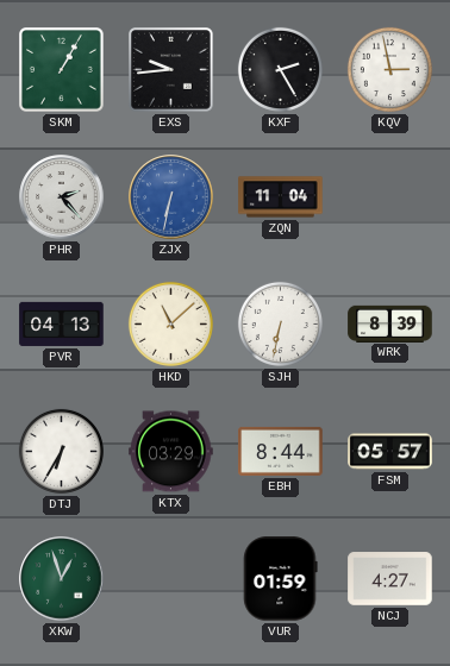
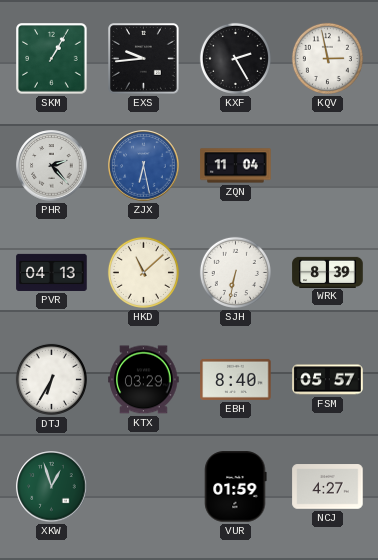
ZJX: 6:32 -> 6:28
EBH: 8:44 -> 8:40
